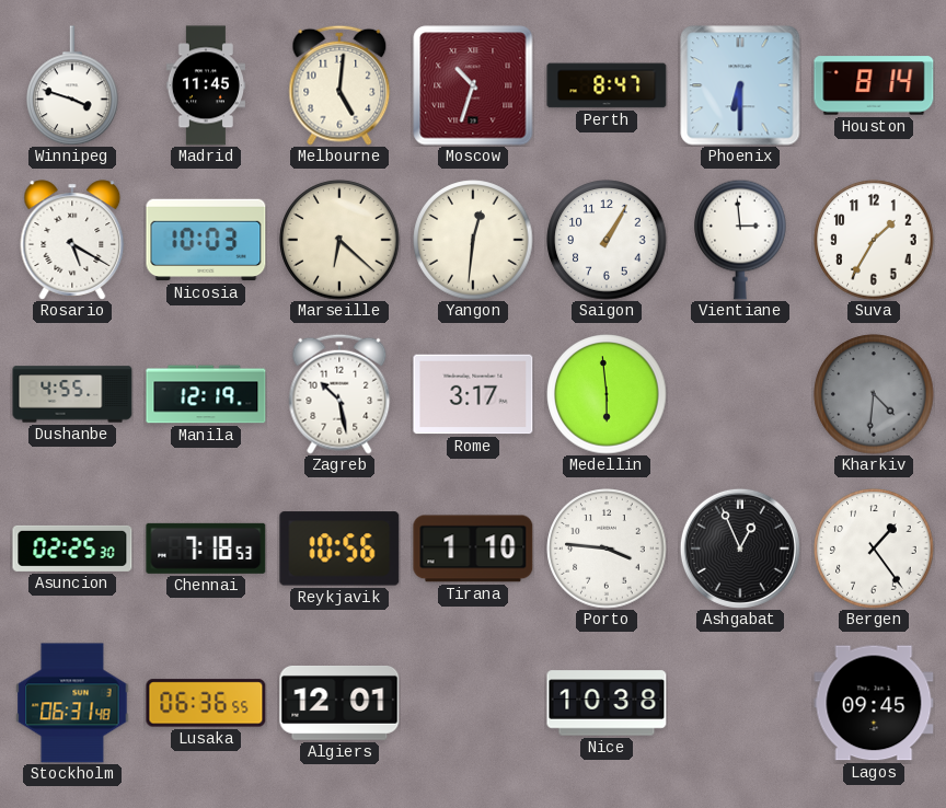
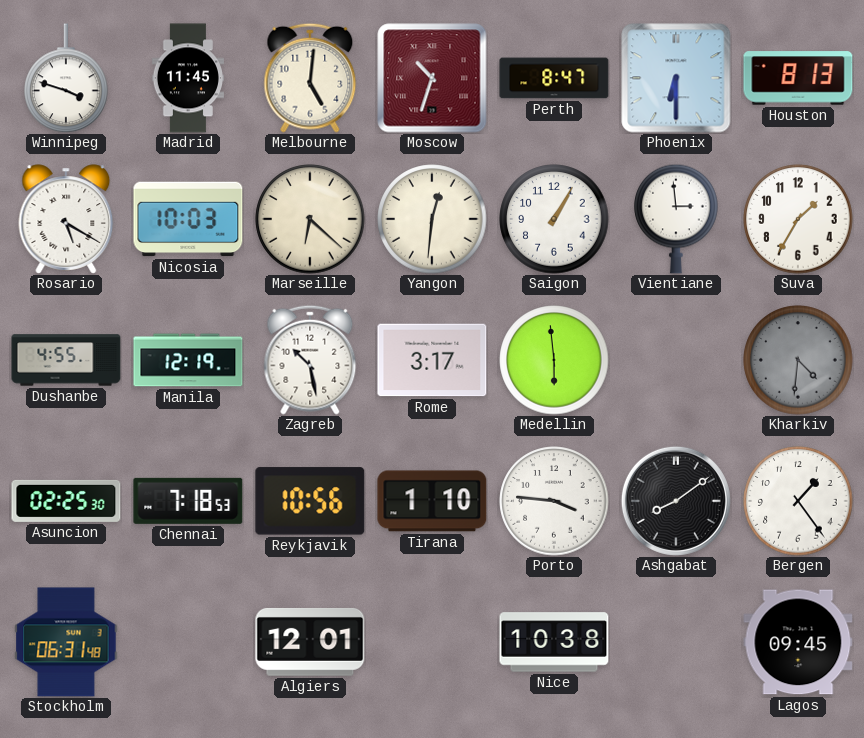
Houston: 8:14 -> 8:13
Ashgabat: 12:56 -> 8:09
Lusaka: 06:36 -> none
